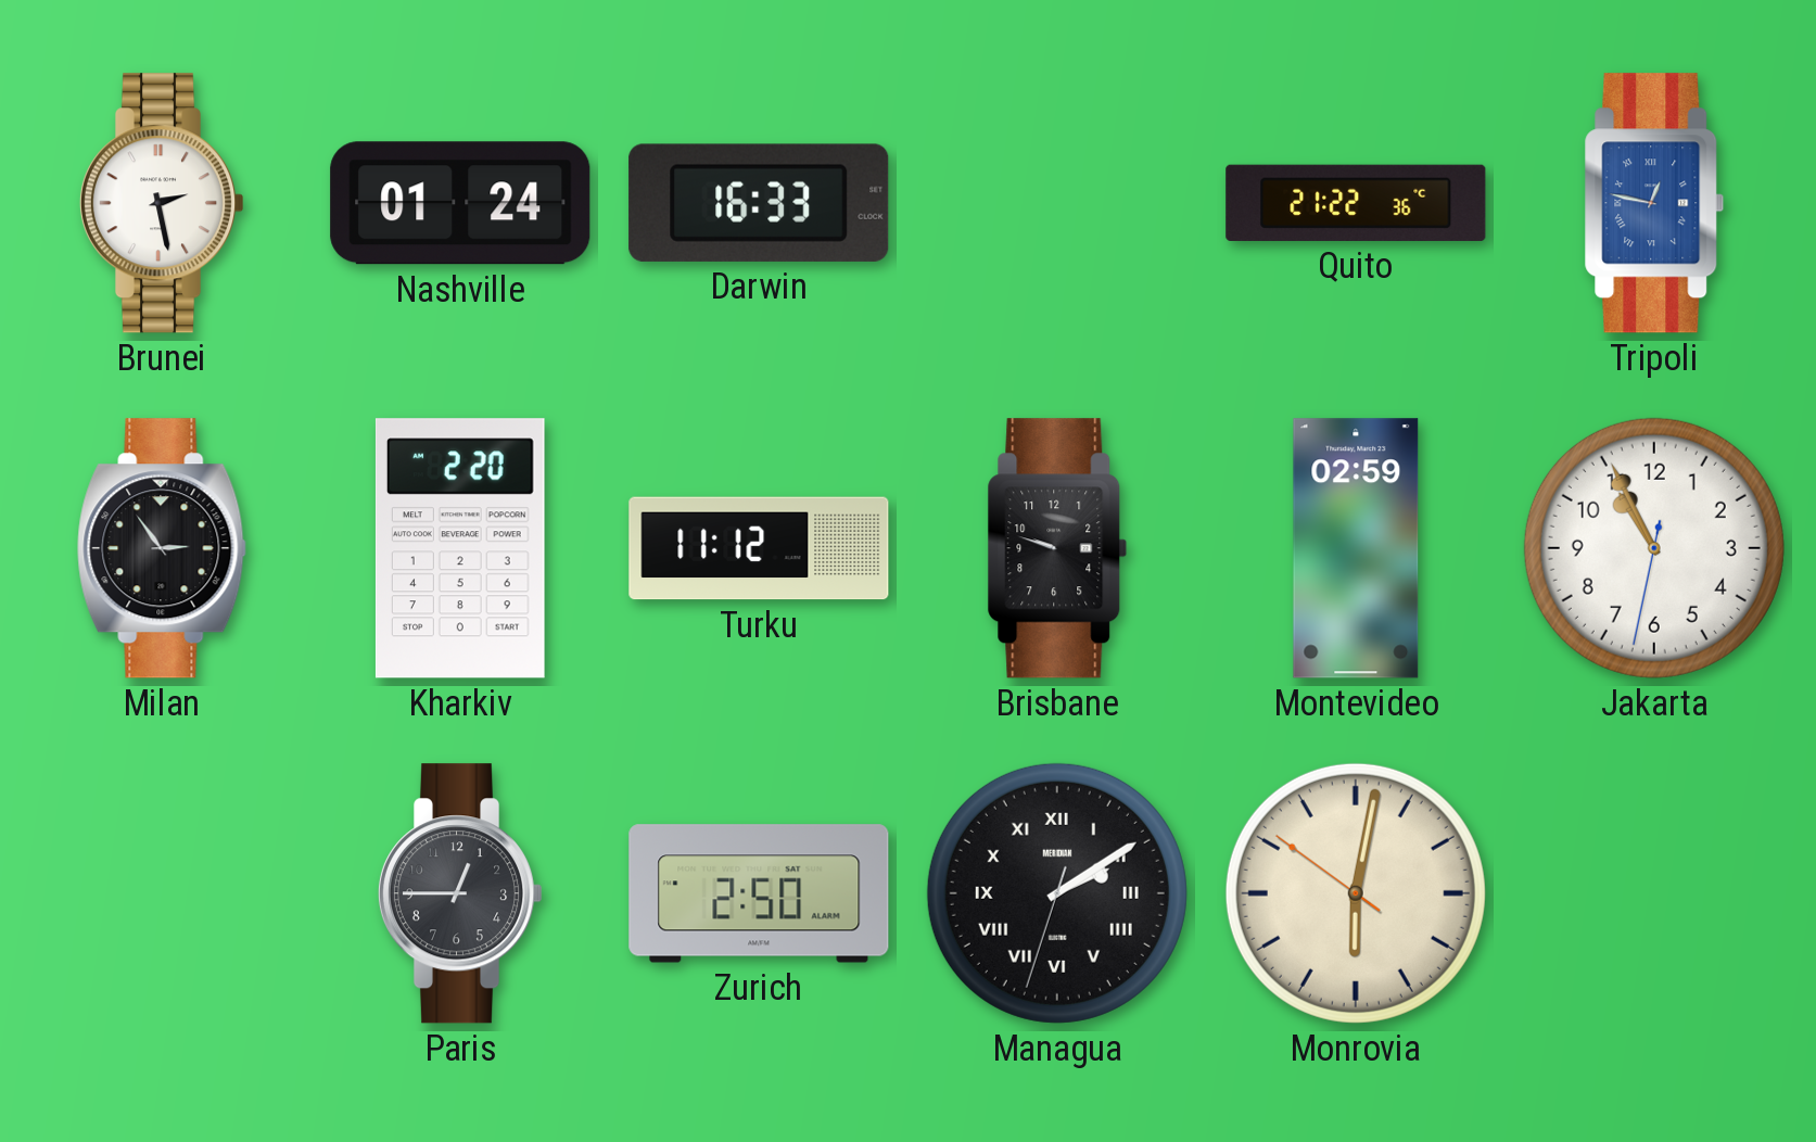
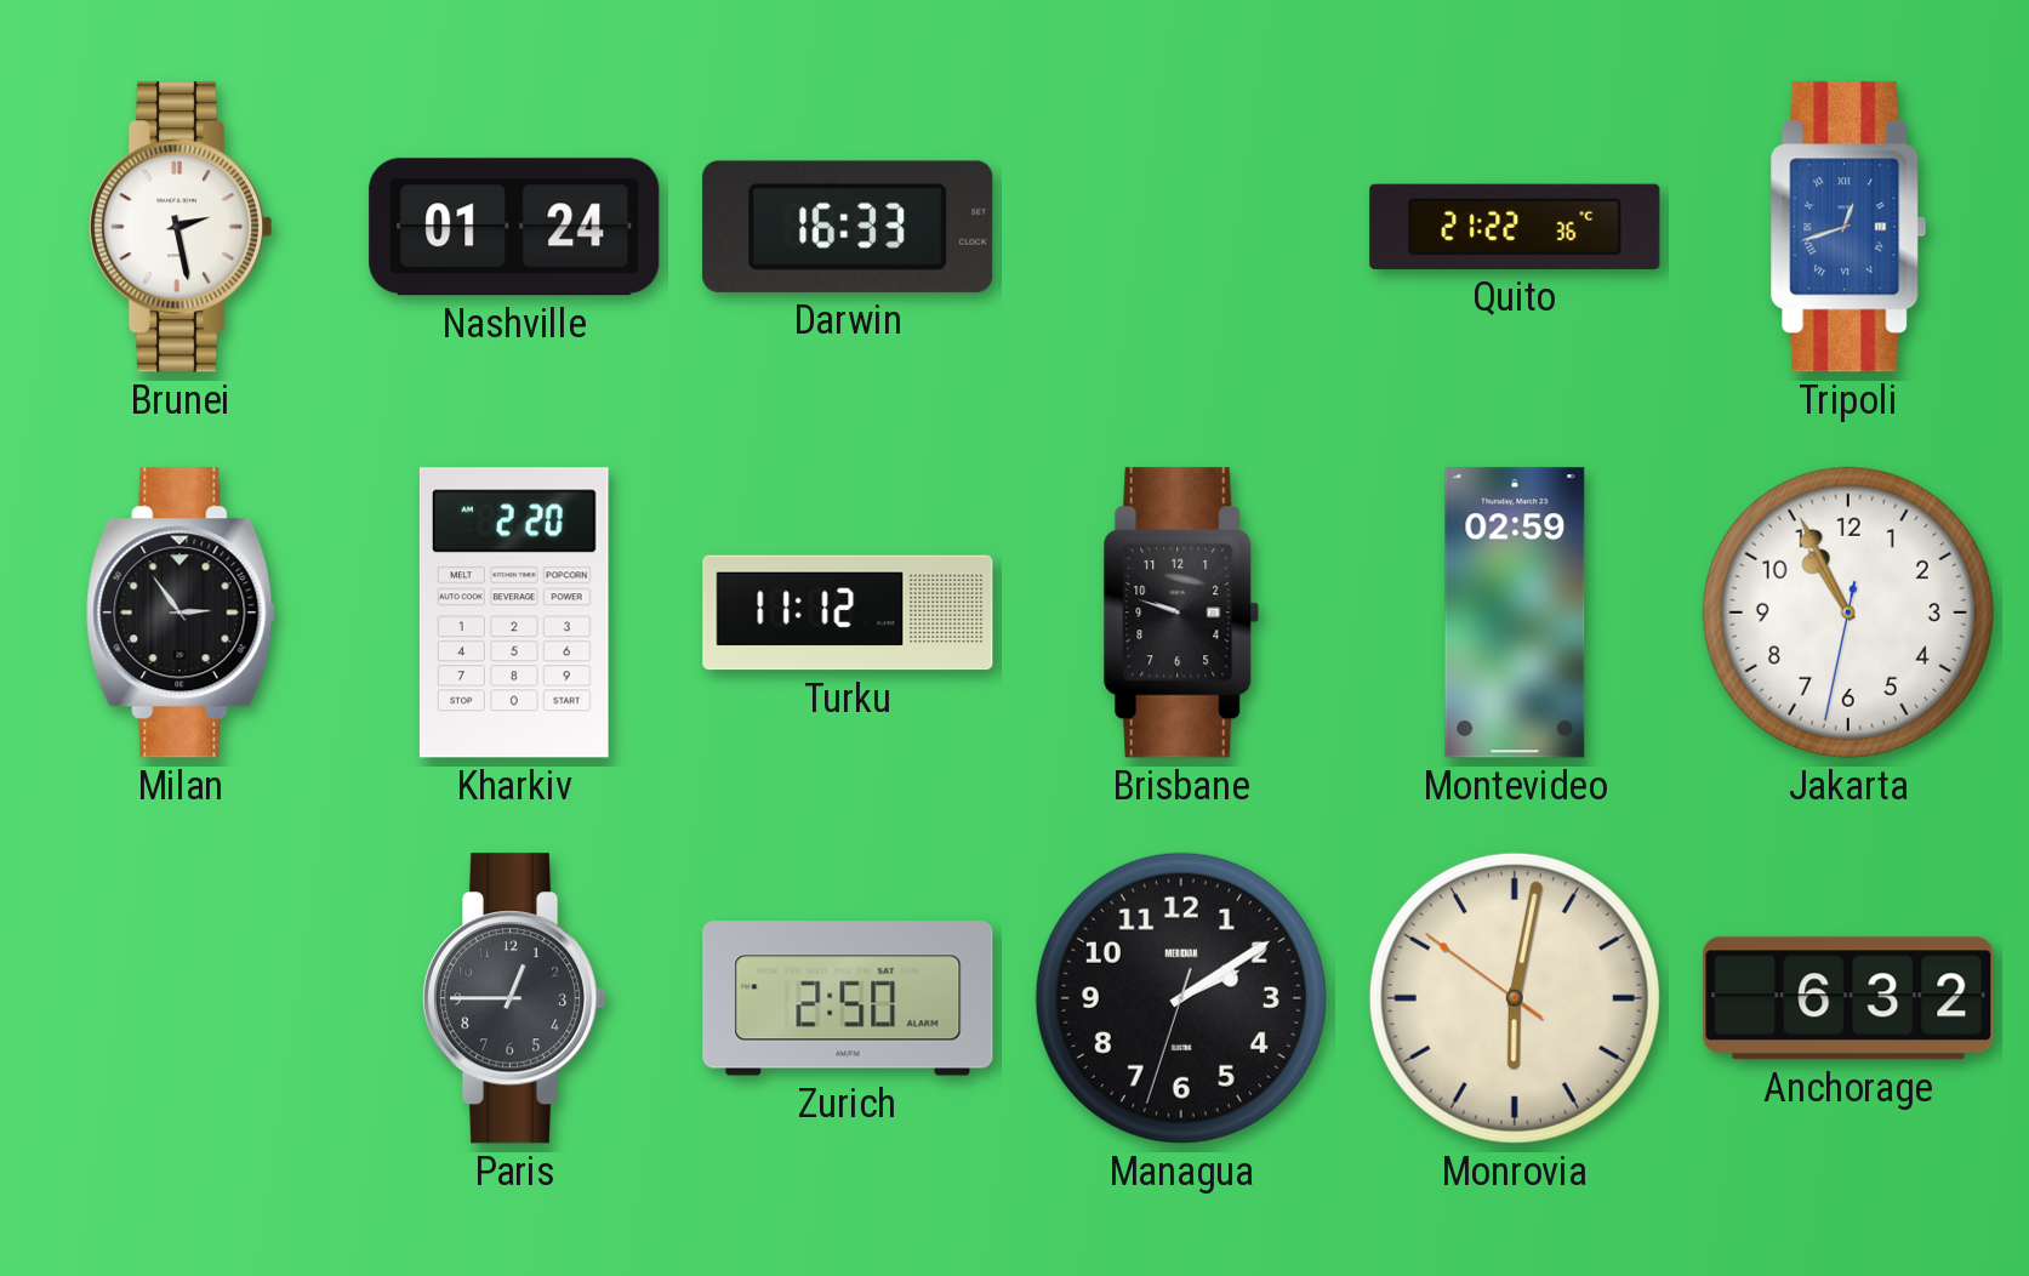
Tripoli: 12:47 -> 12:42
Managua numerals: Roman -> Arabic
Anchorage: none -> 6:32
